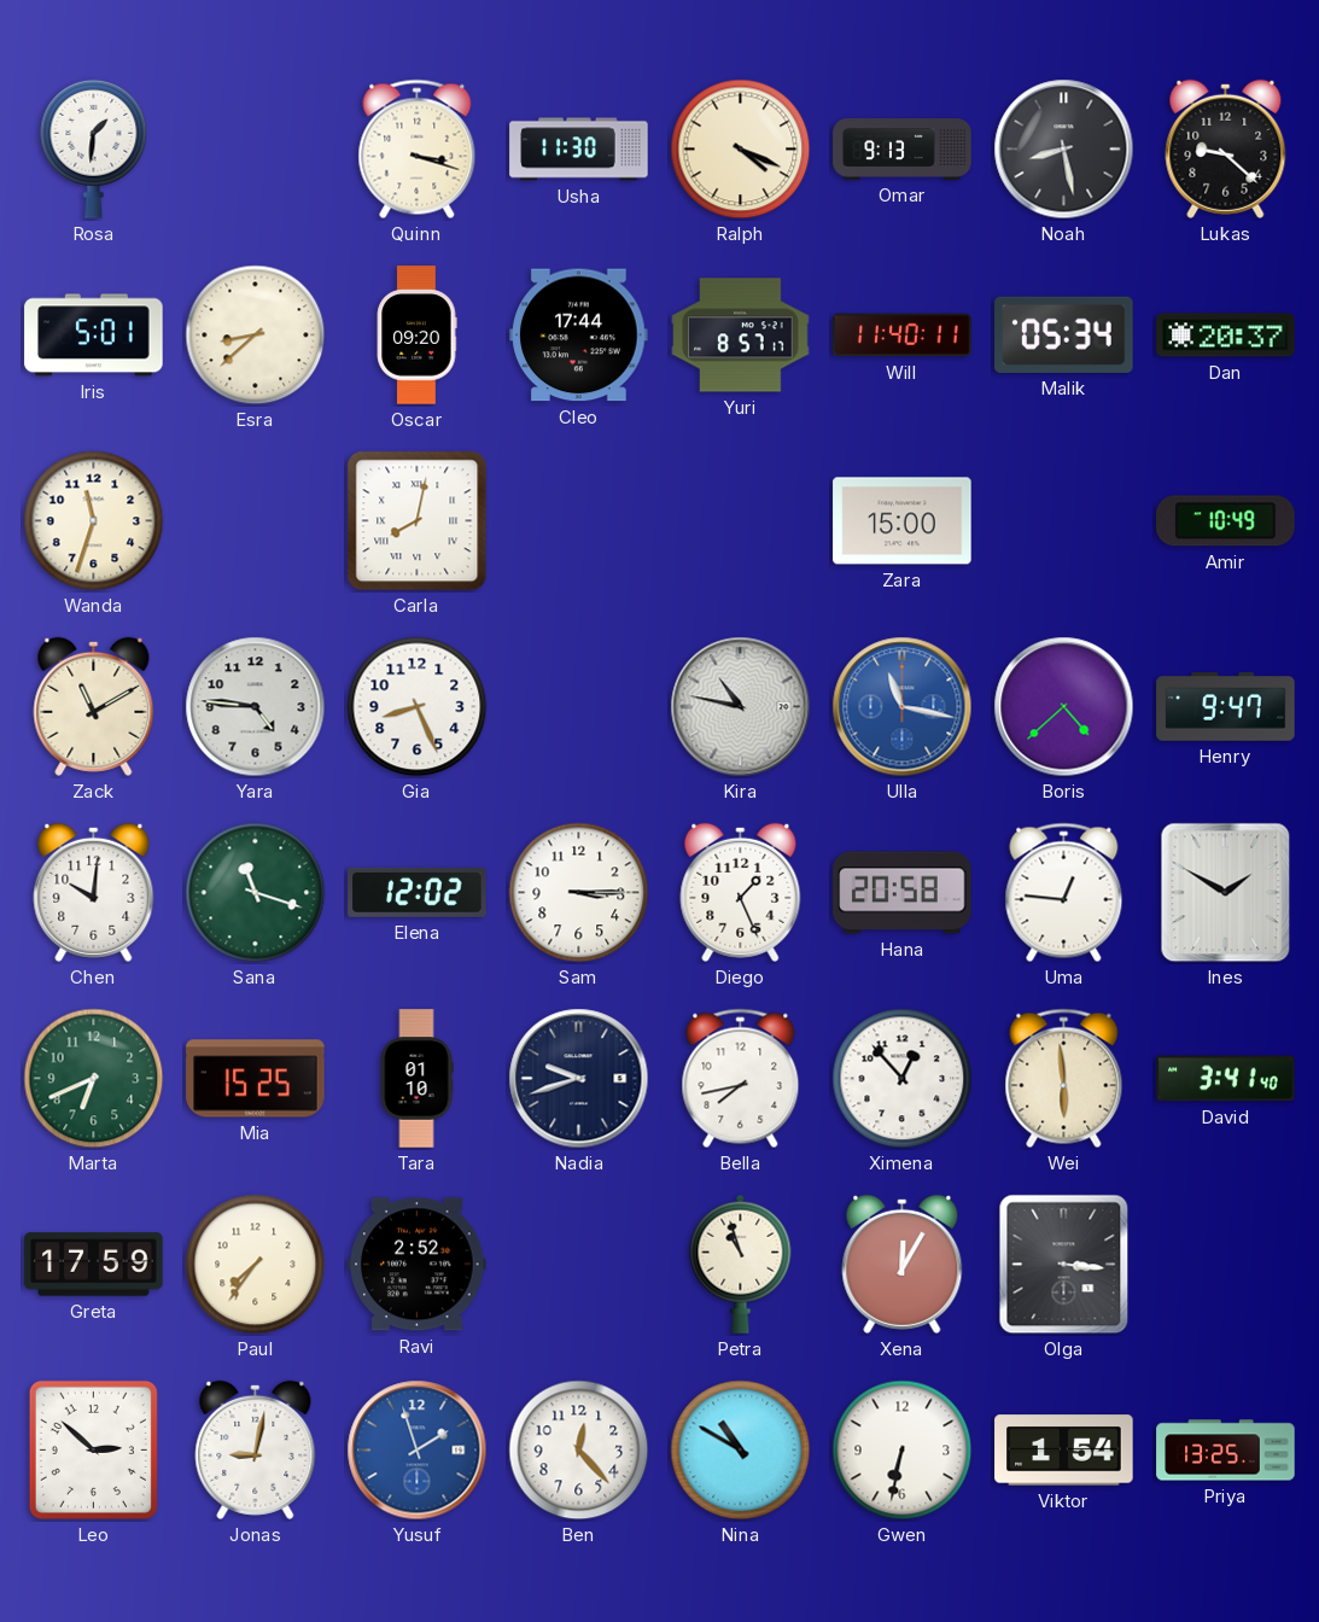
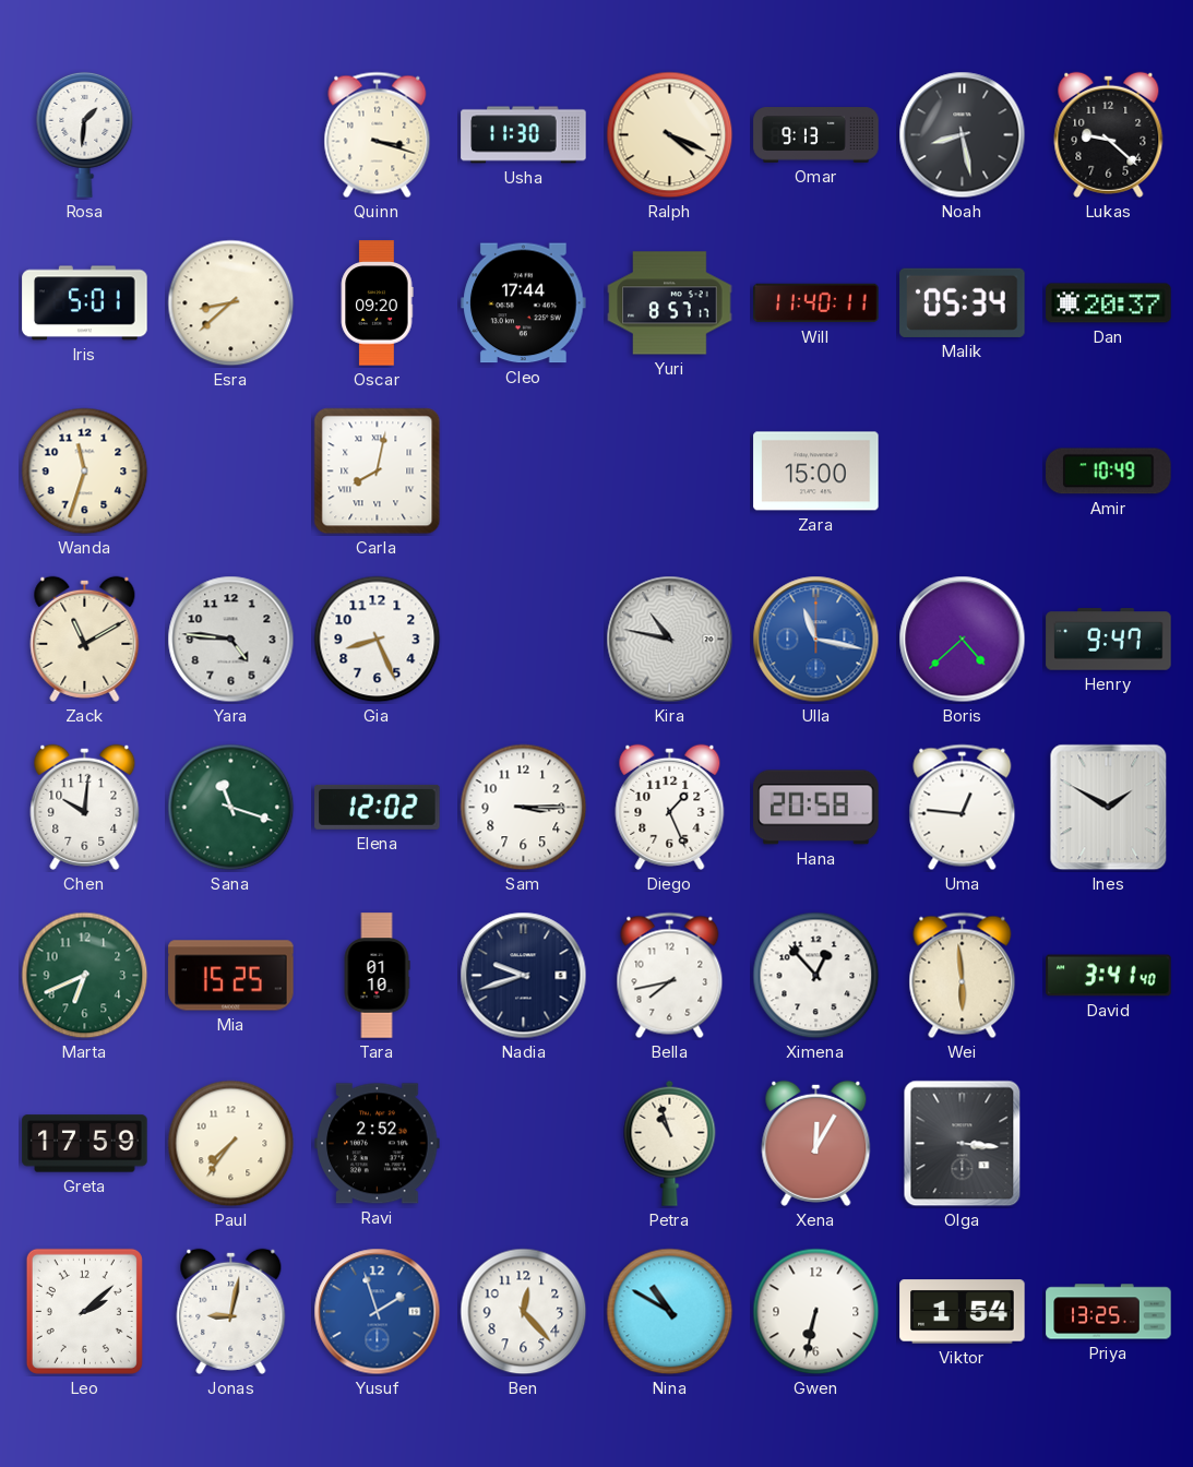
Leo: 2:52 -> 2:08
